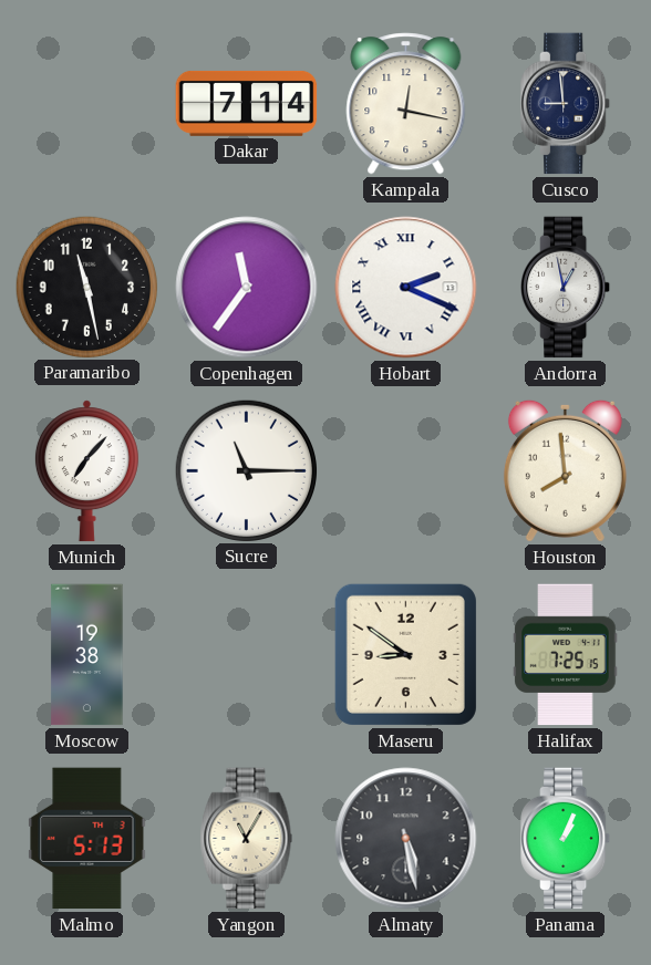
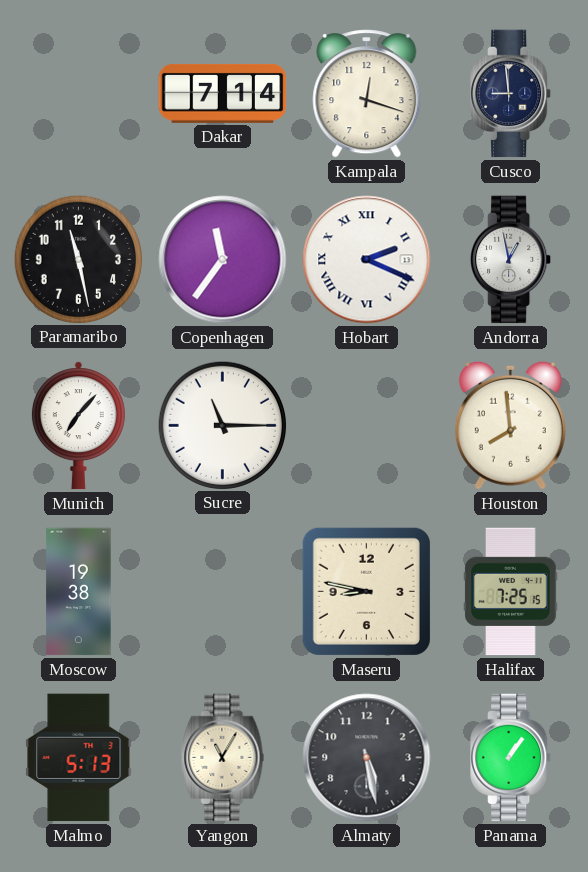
Kampala: 12:17 -> 12:18
Maseru: 8:51 -> 8:47
Panama: 1:04 -> 1:06
